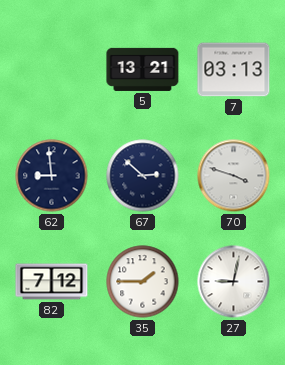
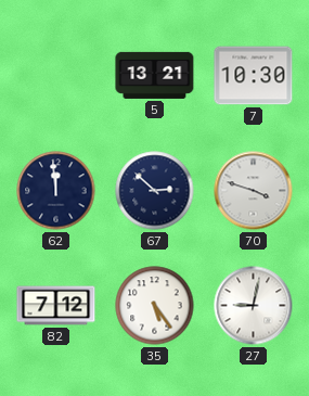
7: 03:13 -> 10:30
62: 8:59 -> 11:59
35: 1:45 -> 5:24
